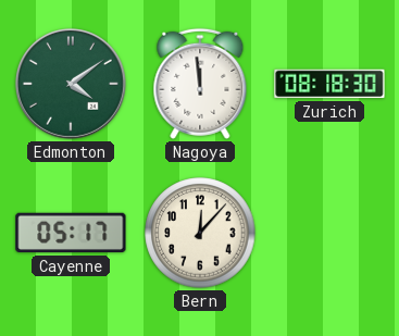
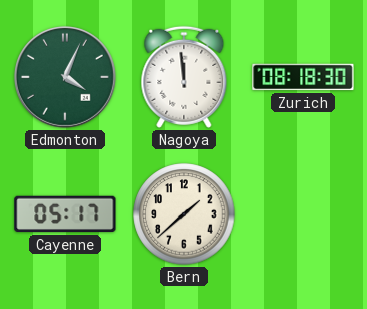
Edmonton: 4:09 -> 4:04
Bern: 12:07 -> 1:38
